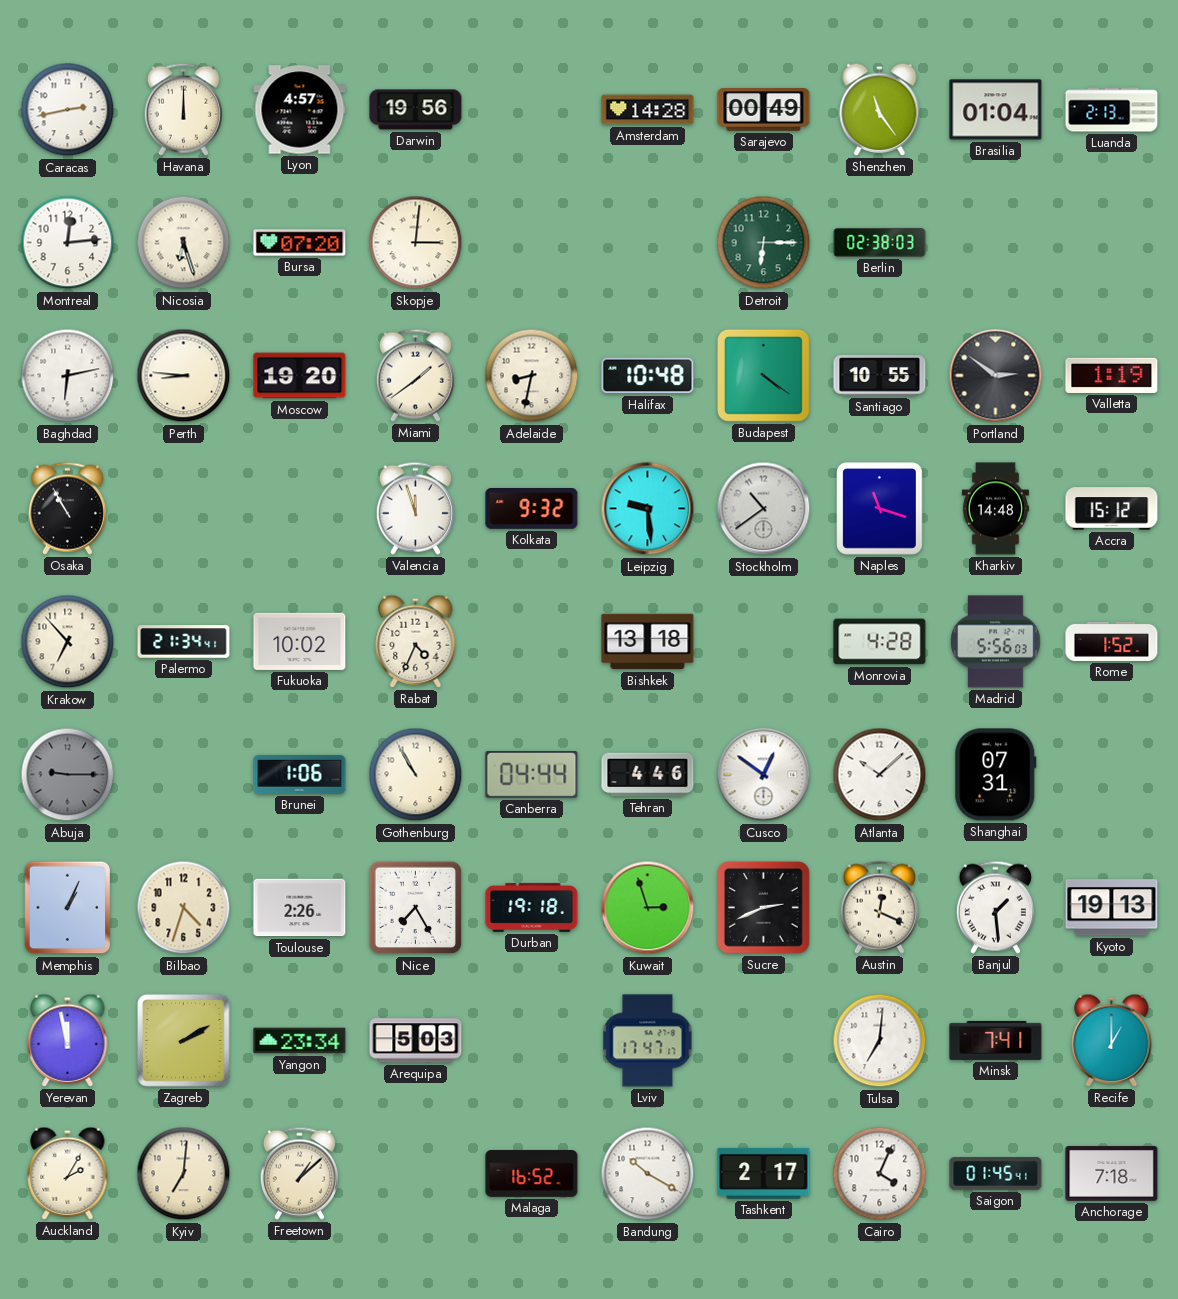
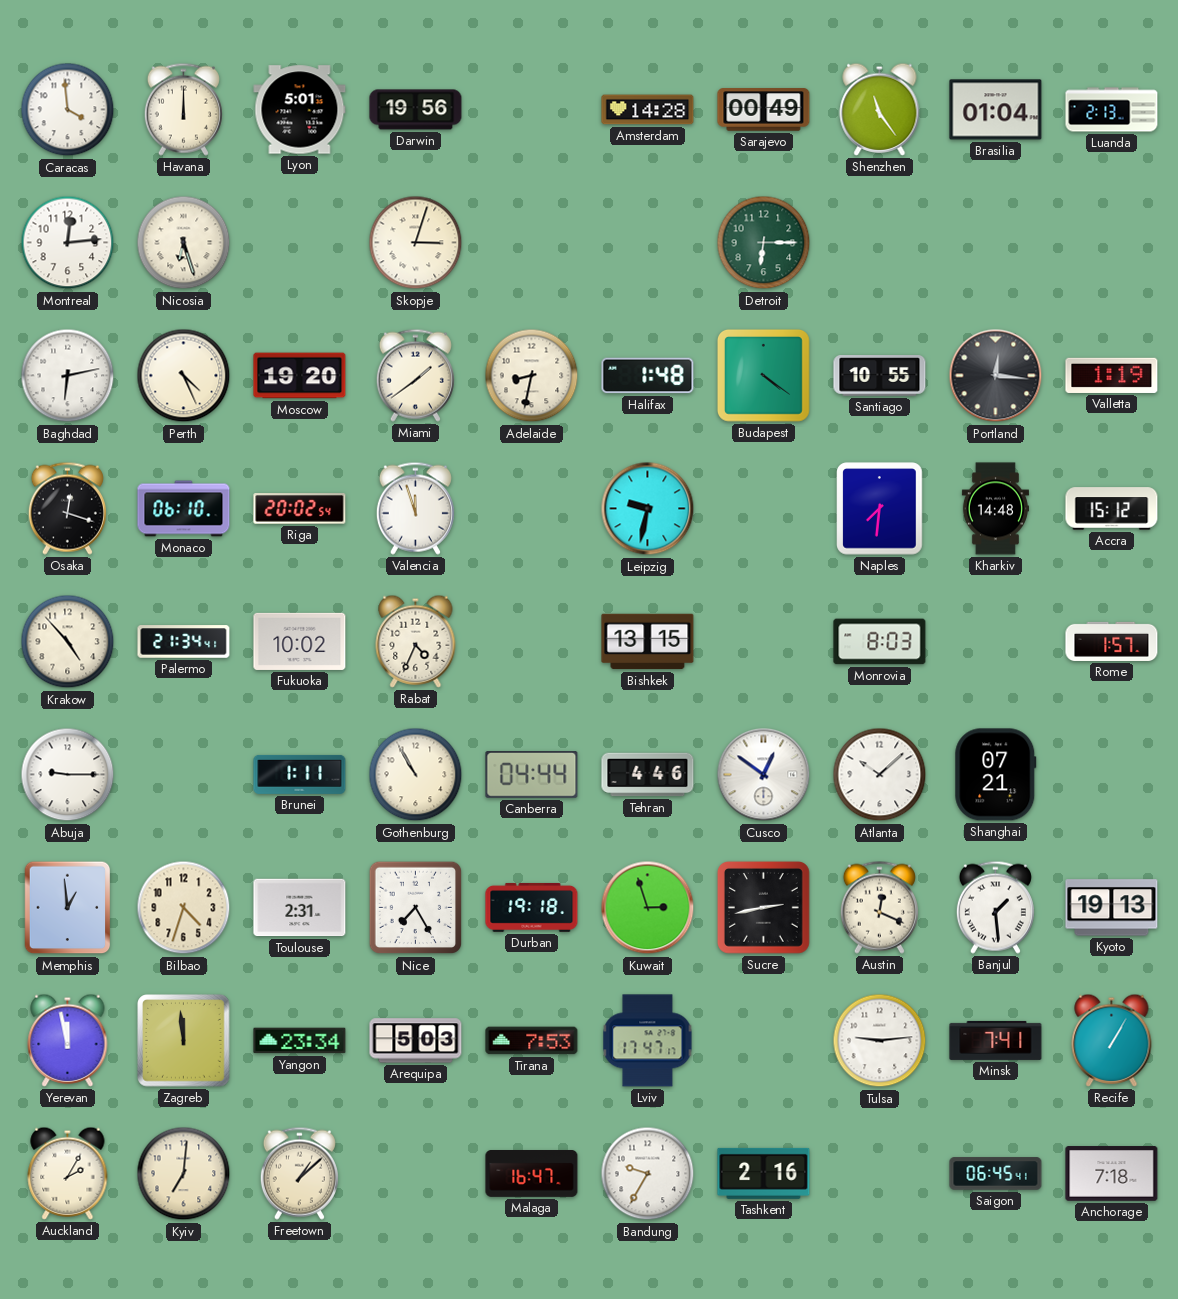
Caracas: 2:43 -> 3:59
Lyon: 4:57 -> 5:01
Bursa: 07:20 -> none
Skopje: 3:01 -> 3:03
Berlin: 02:38 -> none
Perth: 8:46 -> 4:26
Halifax: 10:48 -> 1:48
Portland: 2:51 -> 12:16
Osaka: 10:55 -> 12:18
Monaco: none -> 06:10
Riga: none -> 20:02
Kolkata: 9:32 -> none
Leipzig: 9:29 -> 9:32
Stockholm: 10:39 -> none
Naples: 11:18 -> 7:31
Krakow: 6:53 -> 4:53
Bishkek: 13:18 -> 13:15
Monrovia: 4:28 -> 8:03
Madrid: 5:56 -> none
Rome: 1:52 -> 1:57
Abuja dial: grey -> white
Brunei: 1:06 -> 1:11
Shanghai: 07:31 -> 07:21
Memphis: 1:04 -> 12:59
Toulouse: 2:26 -> 2:31
Sucre: 2:41 -> 2:43
Zagreb: 2:10 -> 11:59
Tirana: none -> 7:53
Tulsa: 7:01 -> 9:14
Recife: 1:00 -> 1:05
Malaga: 16:52 -> 16:47
Bandung: 10:20 -> 9:35
Tashkent: 2:17 -> 2:16
Cairo: 4:04 -> none
Saigon: 01:45 -> 06:45
